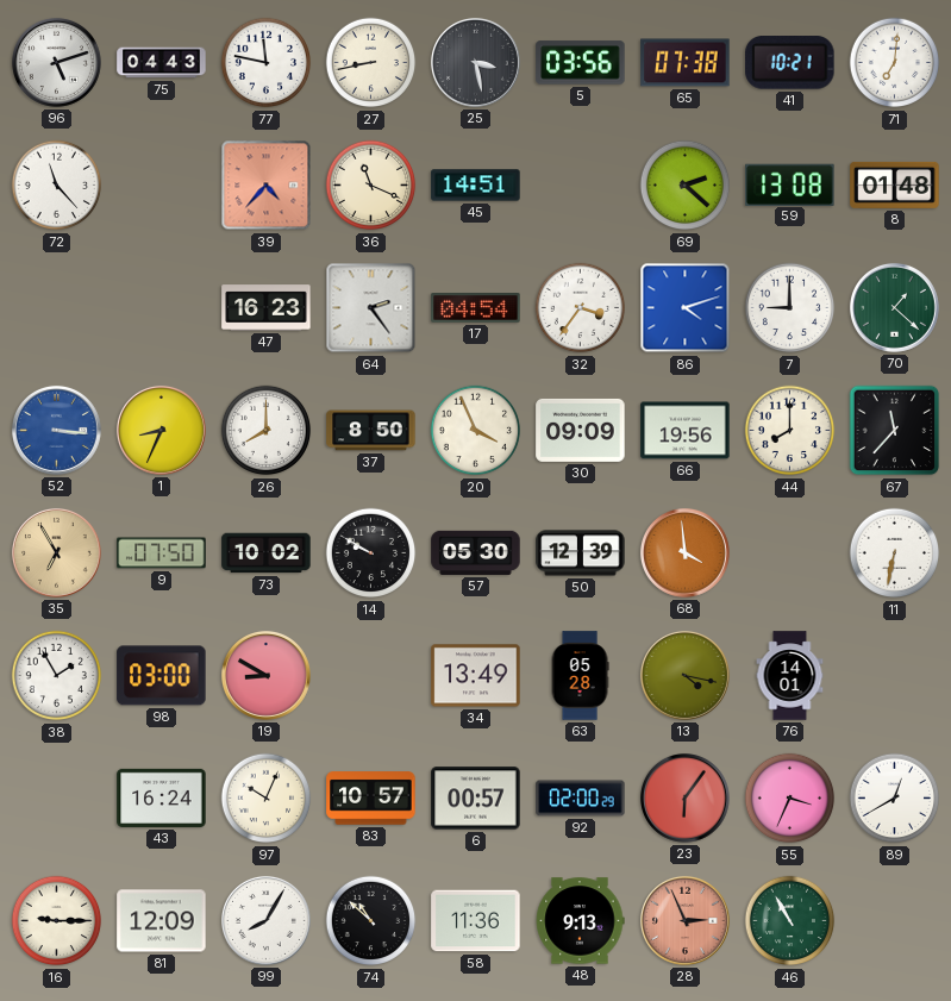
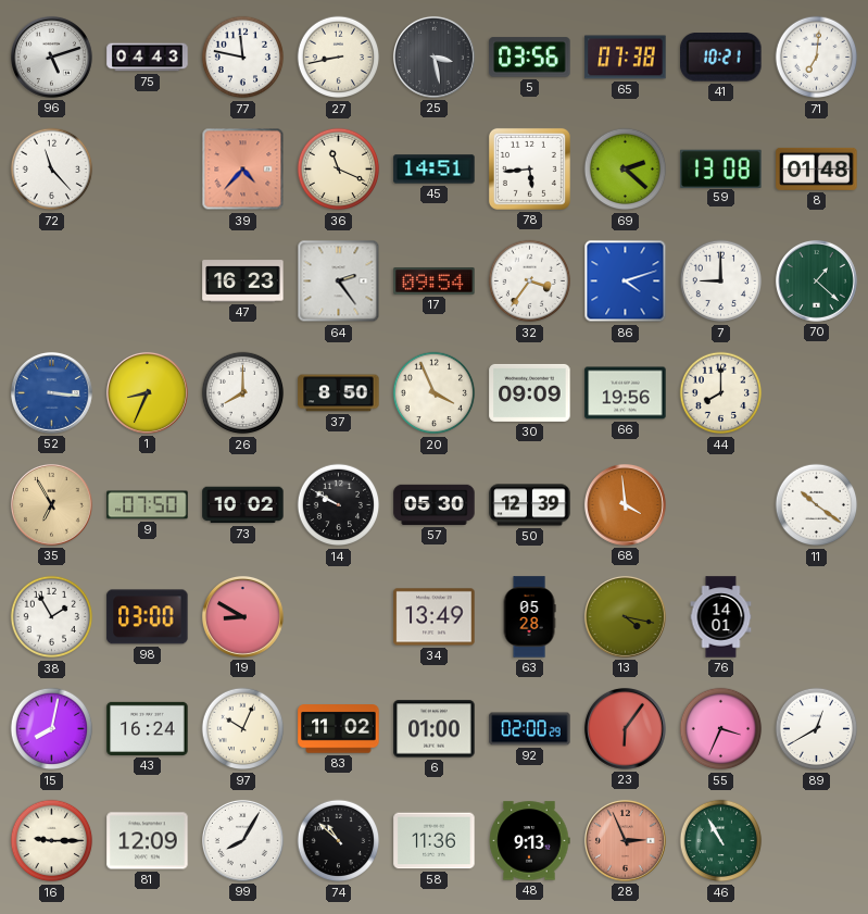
78: none -> 5:44
17: 04:54 -> 09:54
67: 11:37 -> none
11: 6:32 -> 10:21
15: none -> 8:02
83: 10:57 -> 11:02
6: 00:57 -> 01:00
